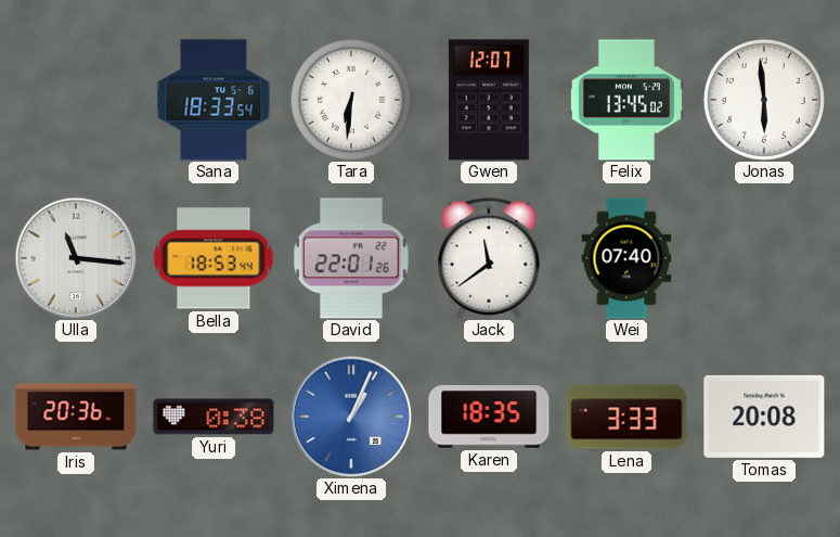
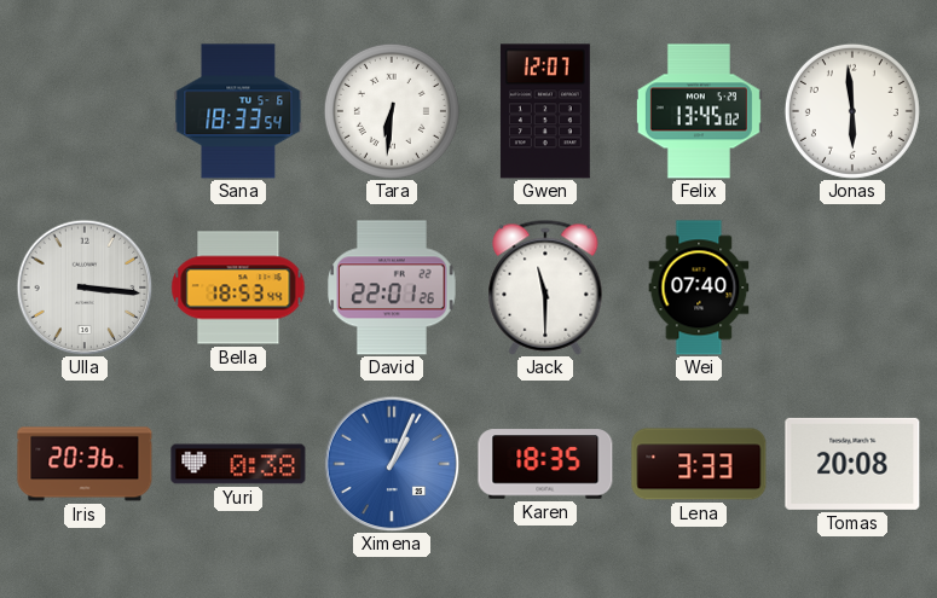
Ulla: 11:16 -> 3:16
Jack: 11:39 -> 11:30
